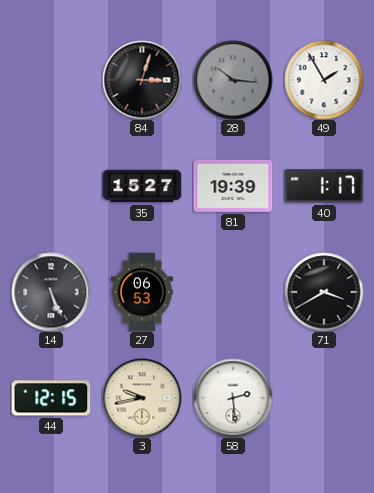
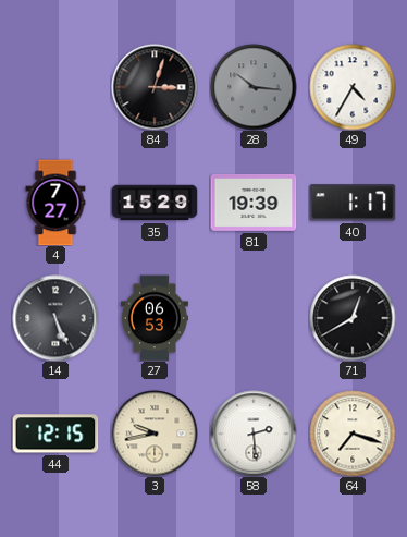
49: 1:55 -> 4:35
4: none -> 7:27
35: 15:27 -> 15:29
71: 3:40 -> 12:40
64: none -> 7:18
